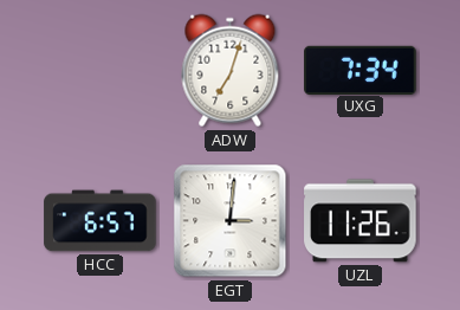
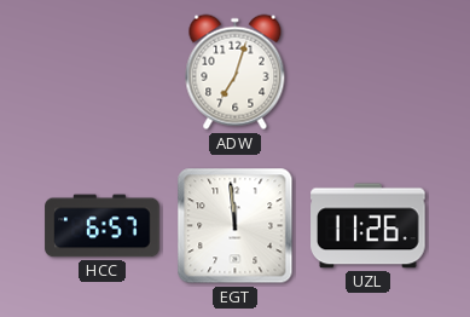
UXG: 7:34 -> none
EGT: 3:01 -> 11:59
